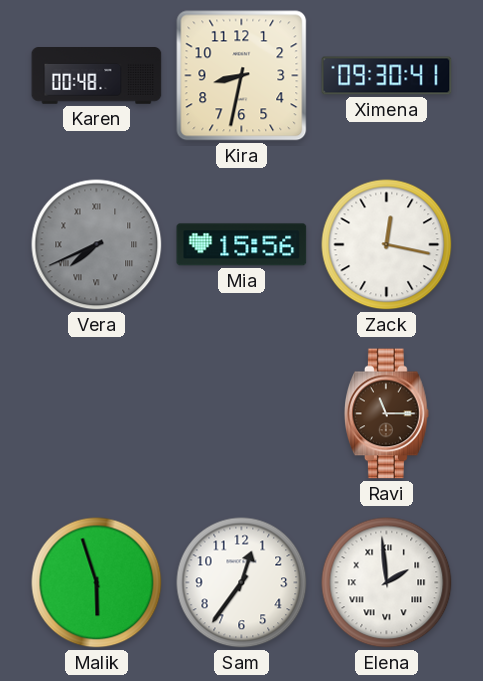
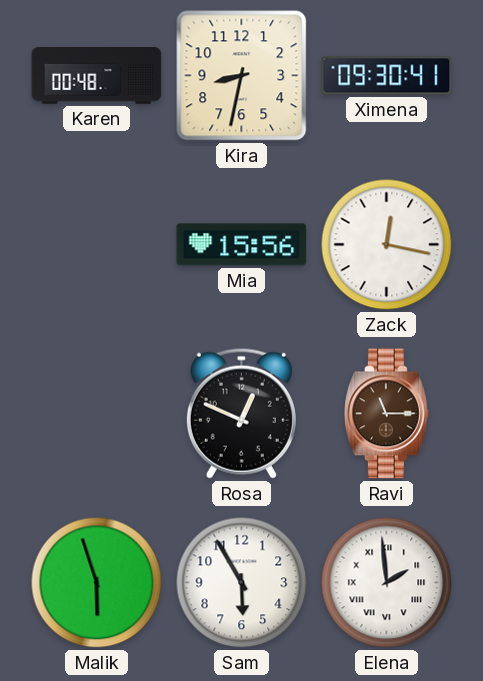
Vera: 7:41 -> none
Rosa: none -> 12:49
Sam: 12:36 -> 5:55
